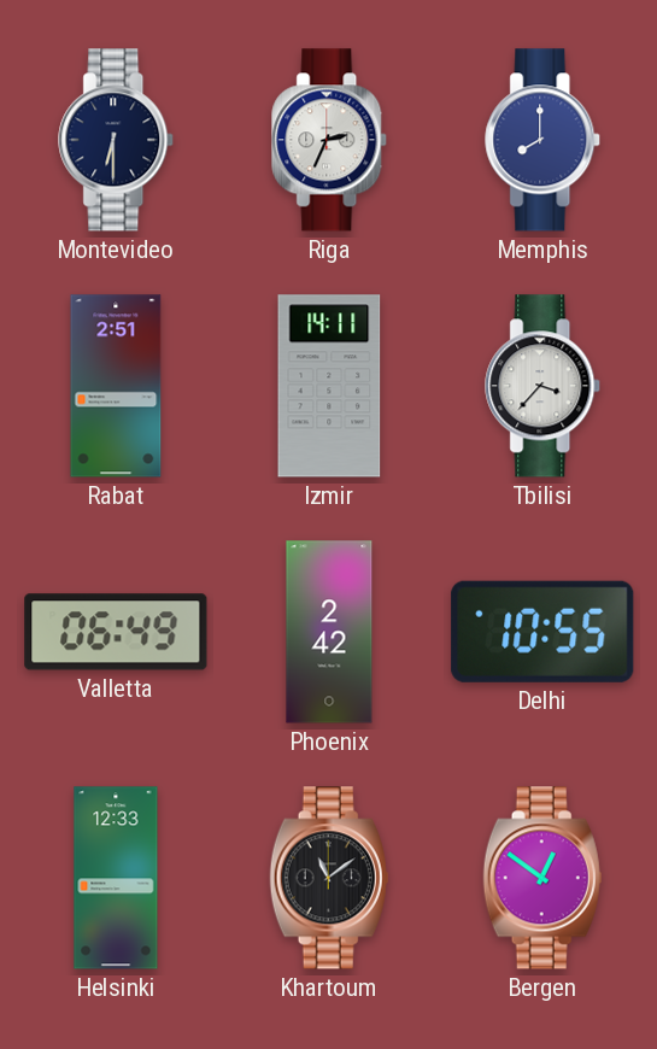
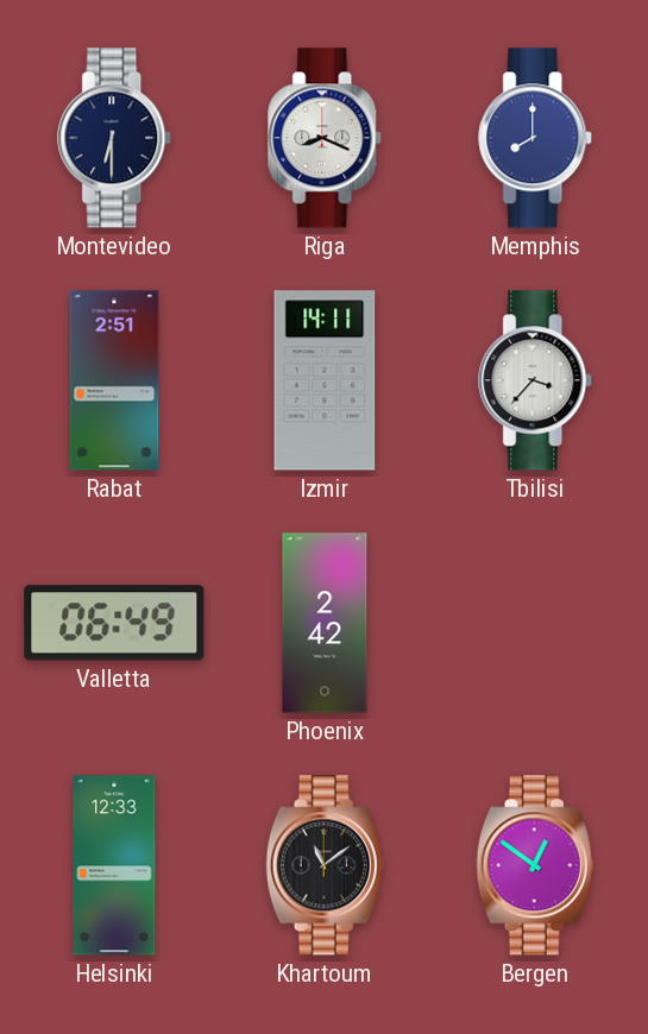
Riga: 2:34 -> 8:19
Delhi: 10:55 -> none
